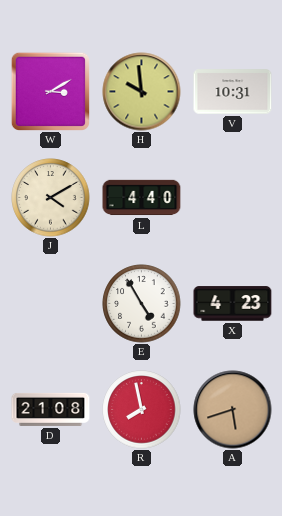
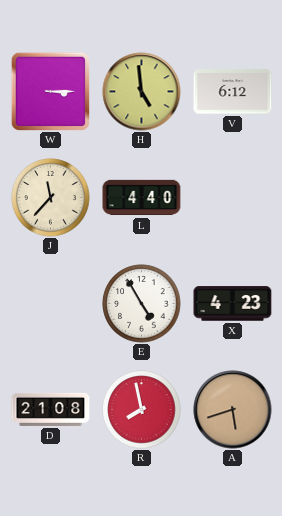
W: 3:10 -> 3:15
H: 9:59 -> 4:59
V: 10:31 -> 6:12
J: 4:10 -> 11:37
